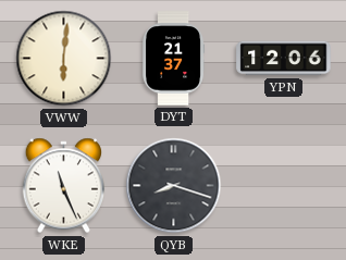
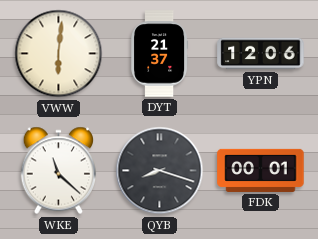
WKE: 11:26 -> 11:22
FDK: none -> 00:01
